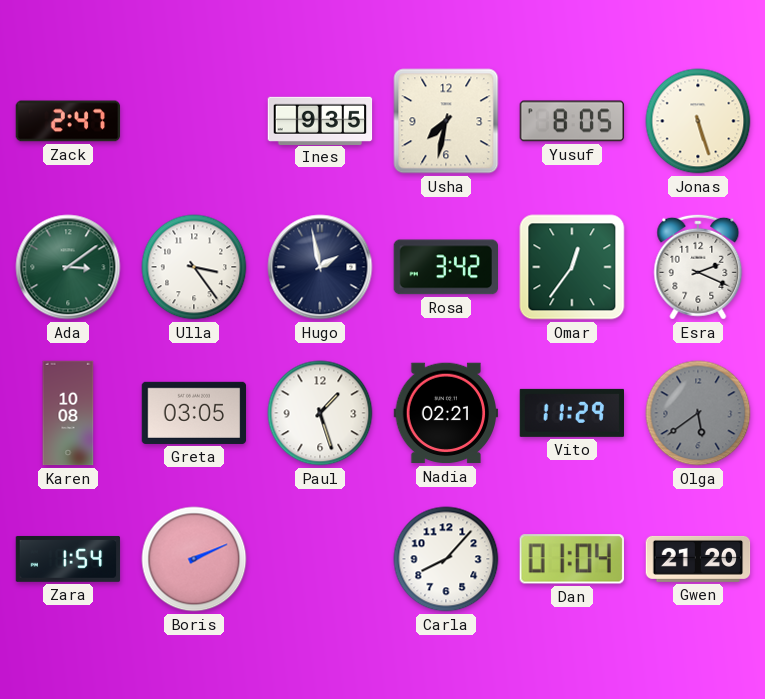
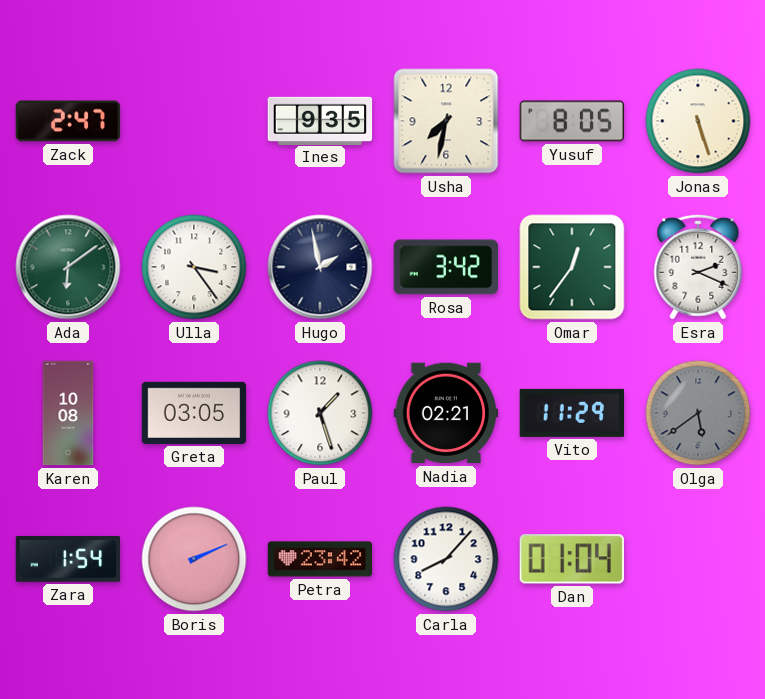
Ada: 3:09 -> 6:09
Petra: none -> 23:42
Gwen: 21:20 -> none
